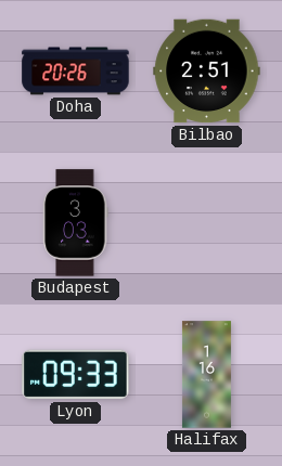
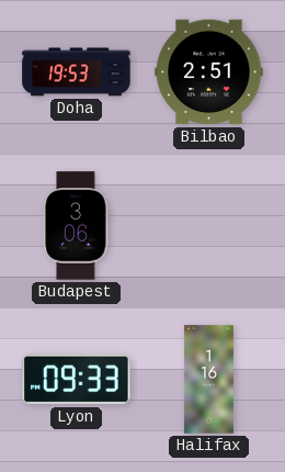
Doha: 20:26 -> 19:53
Budapest: 3:03 -> 3:06
